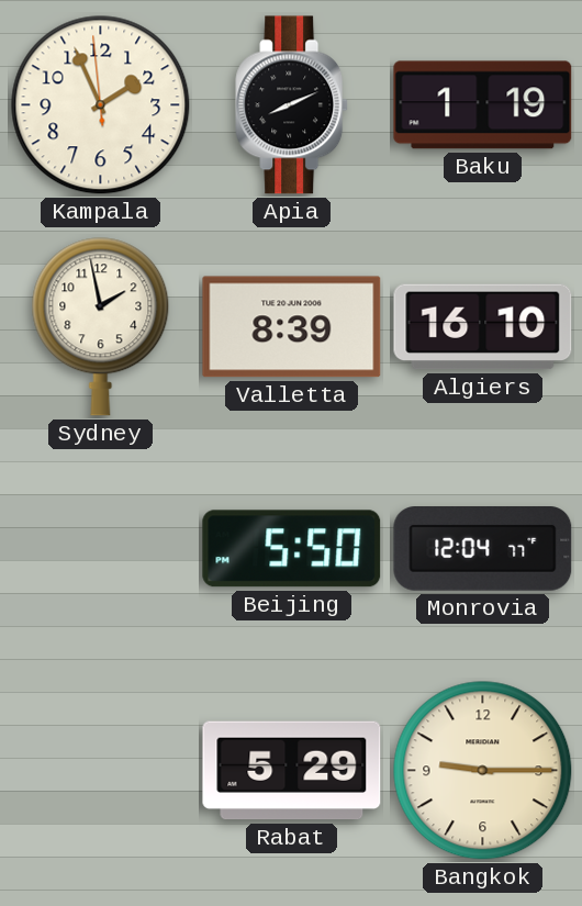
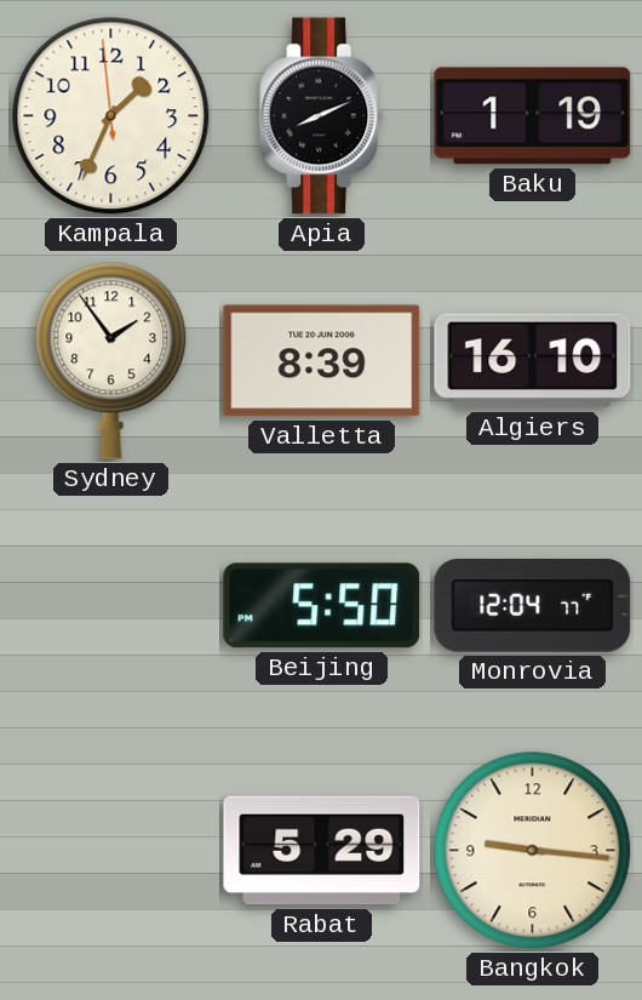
Kampala: 1:55 -> 1:33
Sydney: 1:58 -> 1:54
Bangkok: 9:15 -> 9:16
